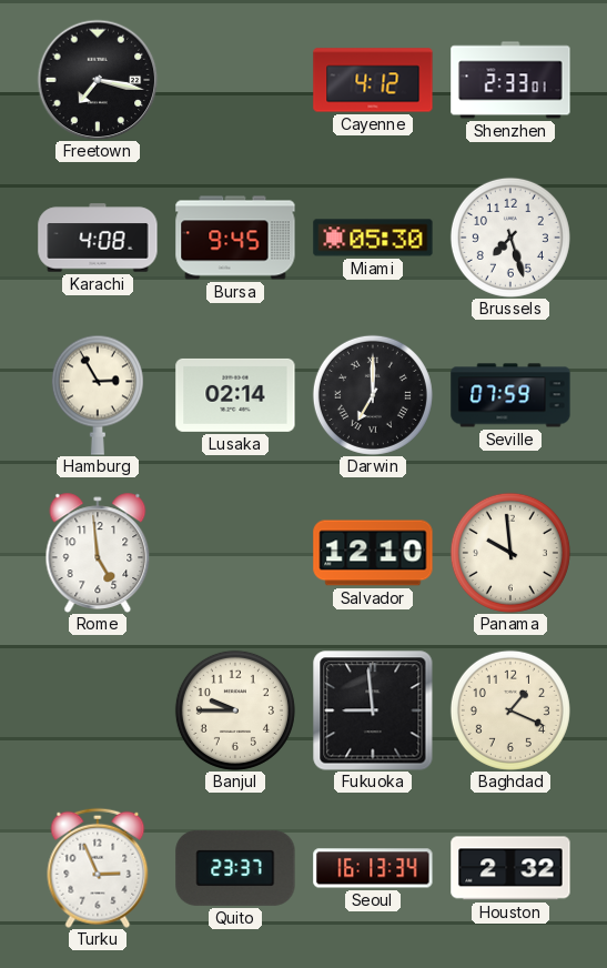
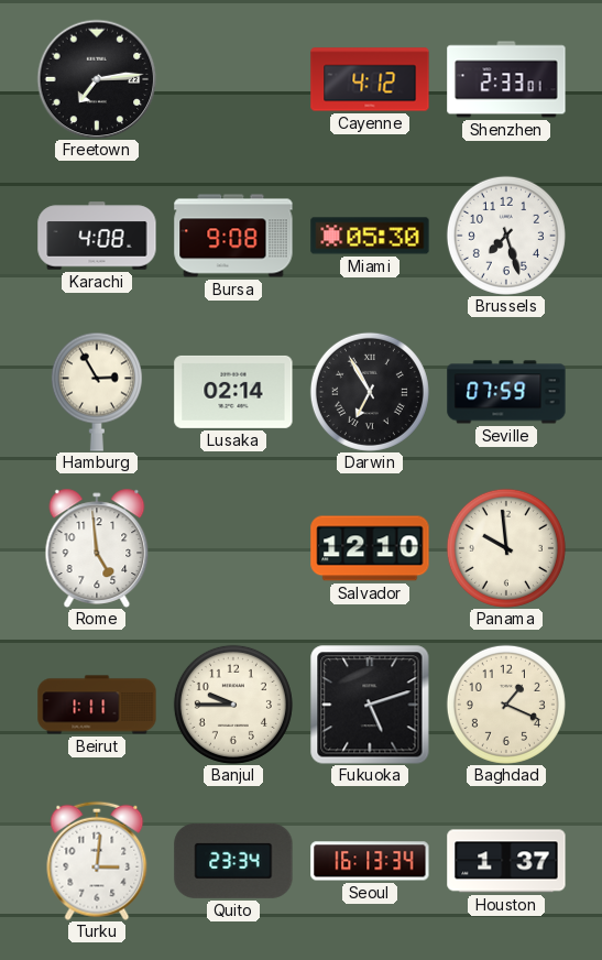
Freetown: 7:17 -> 7:14
Bursa: 9:45 -> 9:08
Darwin: 7:00 -> 6:55
Beirut: none -> 1:11
Fukuoka: 8:59 -> 5:12
Turku: 2:56 -> 3:01
Quito: 23:37 -> 23:34
Houston: 2:32 -> 1:37
